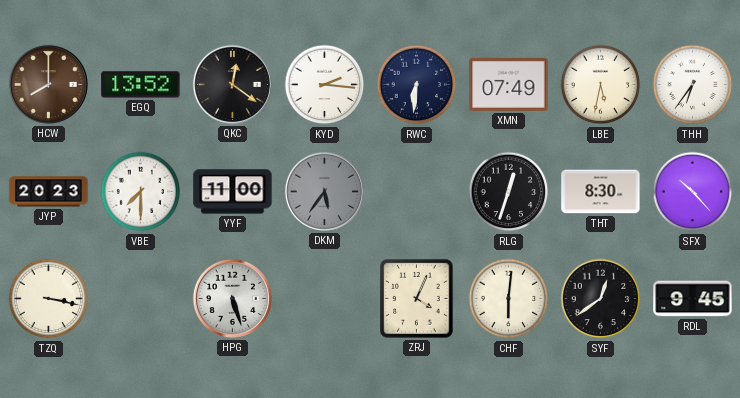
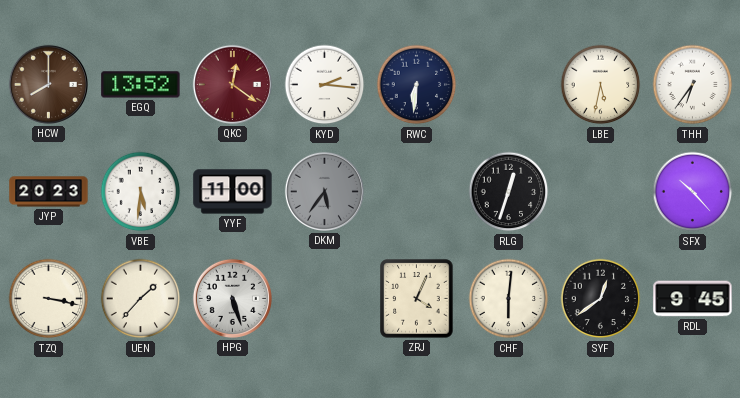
QKC dial: black -> burgundy
XMN: 07:49 -> none
VBE: 7:30 -> 5:31
THT: 8:30 -> none
UEN: none -> 1:37
